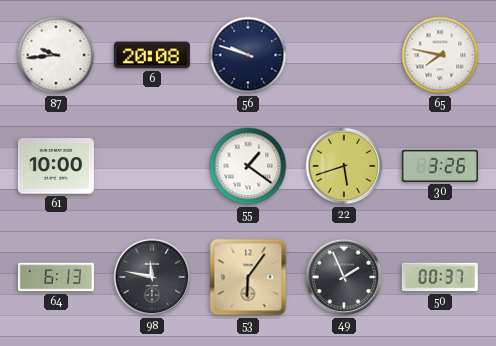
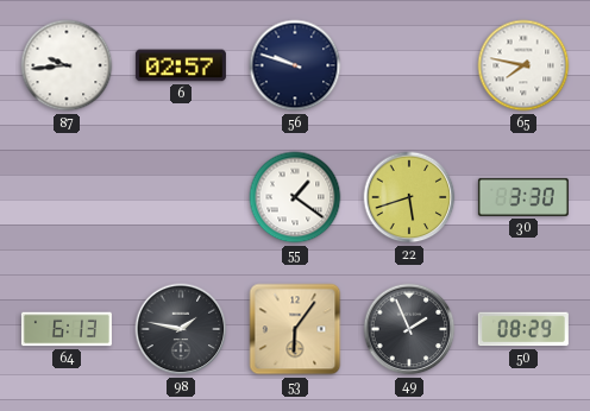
6: 20:08 -> 02:57
61: 10:00 -> none
30: 3:26 -> 3:30
98: 11:47 -> 1:47
50: 00:37 -> 08:29
